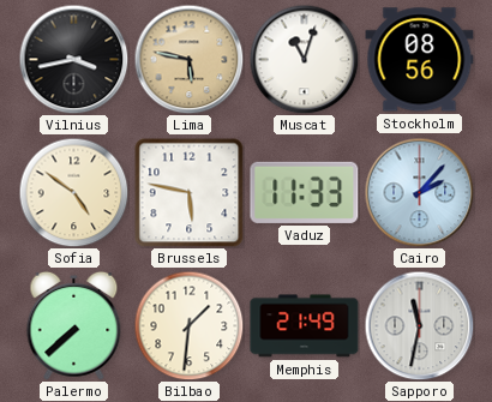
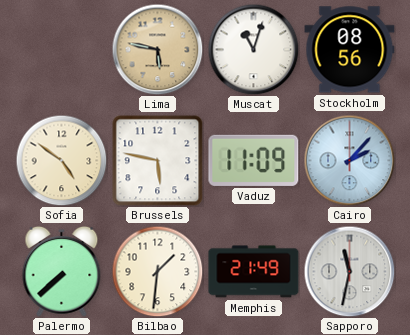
Vilnius: 3:43 -> none
Vaduz: 11:33 -> 11:09
